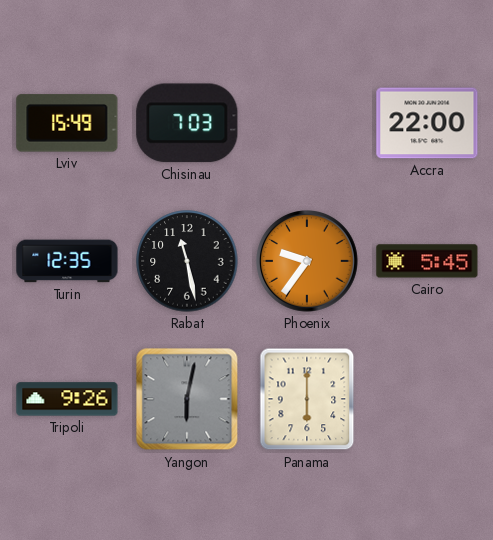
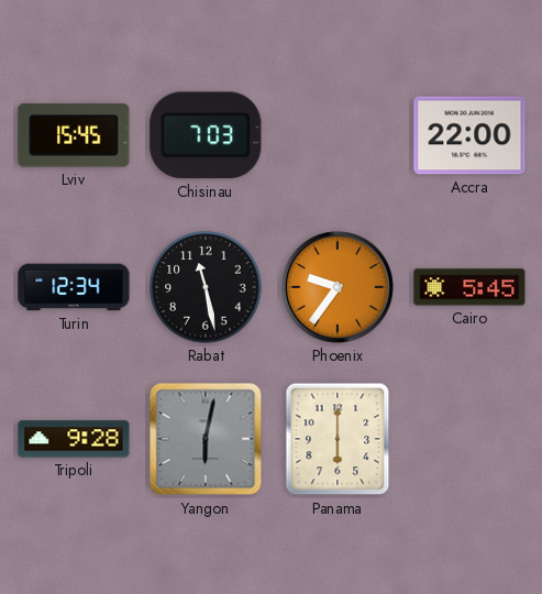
Lviv: 15:49 -> 15:45
Turin: 12:35 -> 12:34
Tripoli: 9:26 -> 9:28
